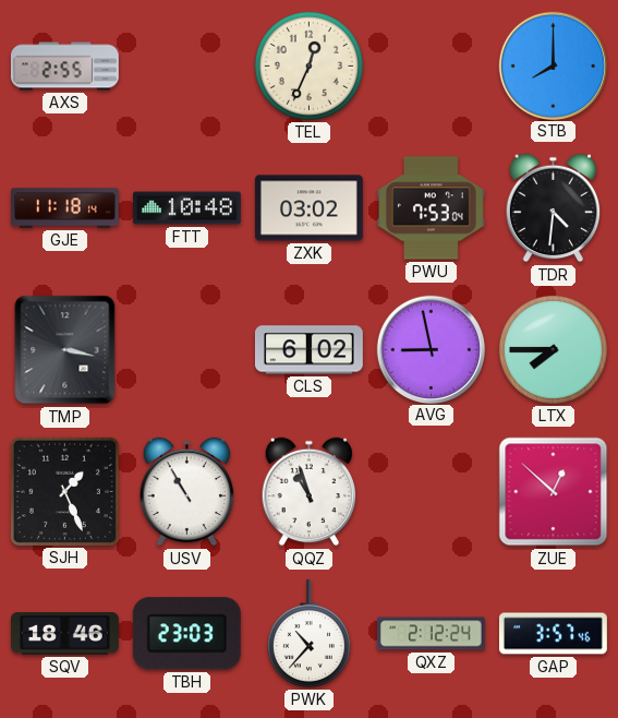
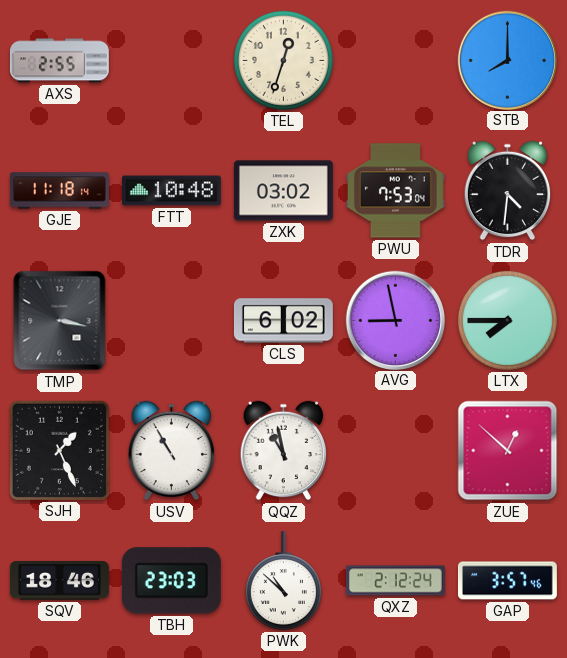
TEL: 12:34 -> 12:33
QQZ: 10:57 -> 10:58
PWK: 10:37 -> 10:52
